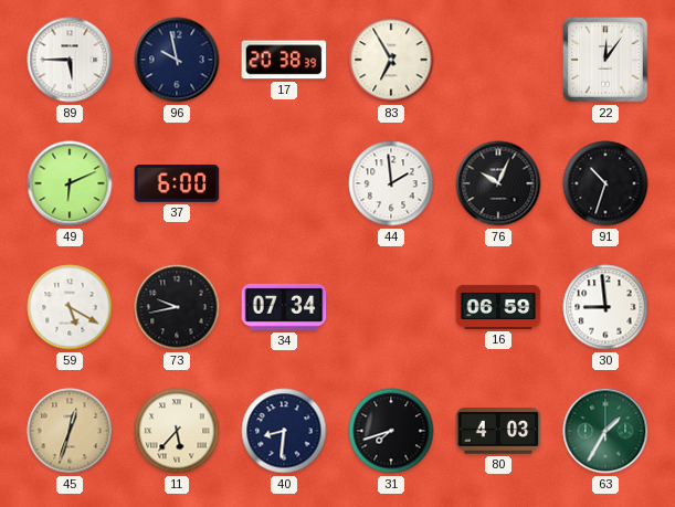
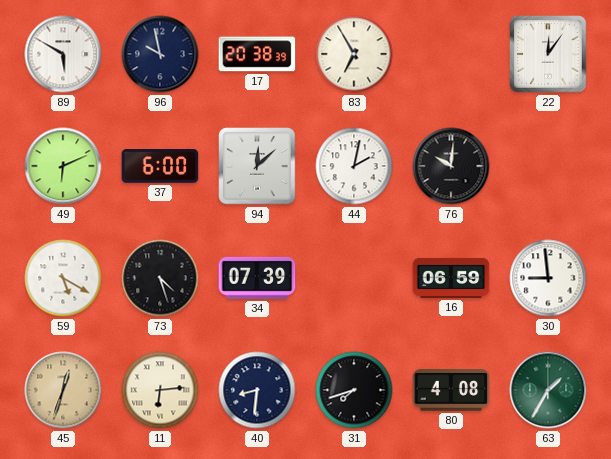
89: 5:45 -> 5:50
94: none -> 12:08
44: 1:59 -> 2:02
76: 10:04 -> 10:01
91: 10:33 -> none
73: 9:43 -> 4:27
34: 07:34 -> 07:39
11: 5:37 -> 6:14
80: 4:03 -> 4:08
